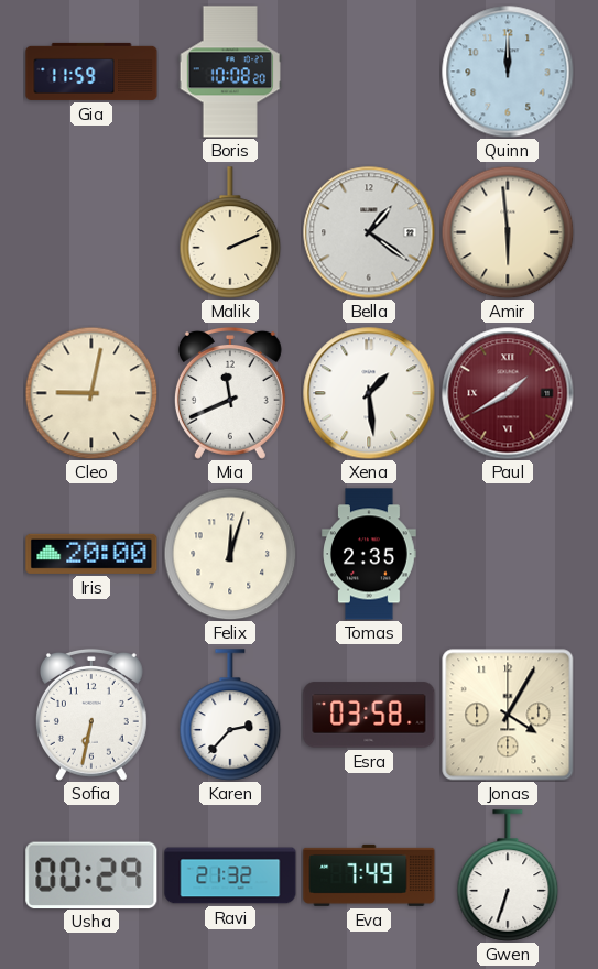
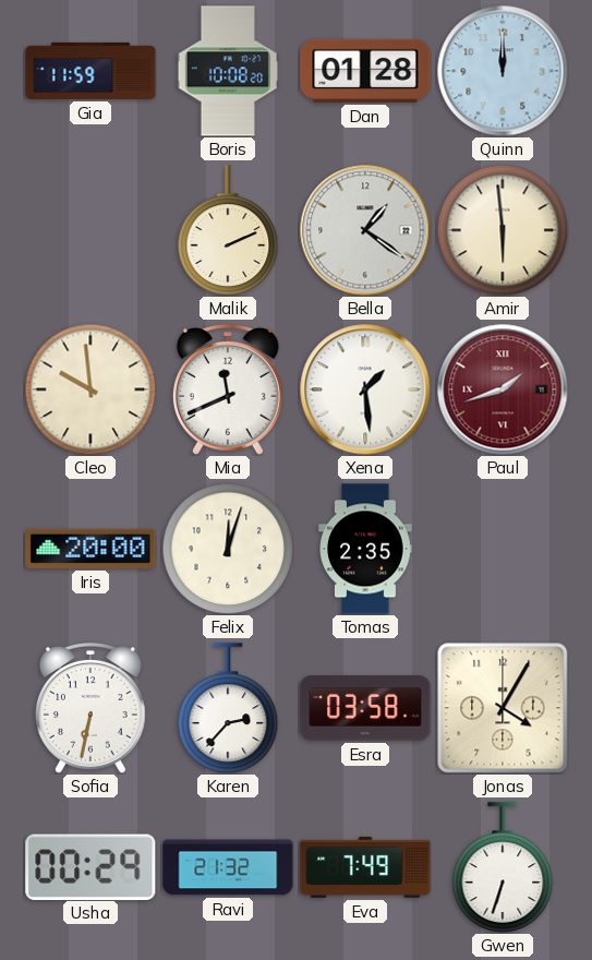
Dan: none -> 01:28
Cleo: 9:02 -> 9:59
Paul: 1:40 -> 1:42
